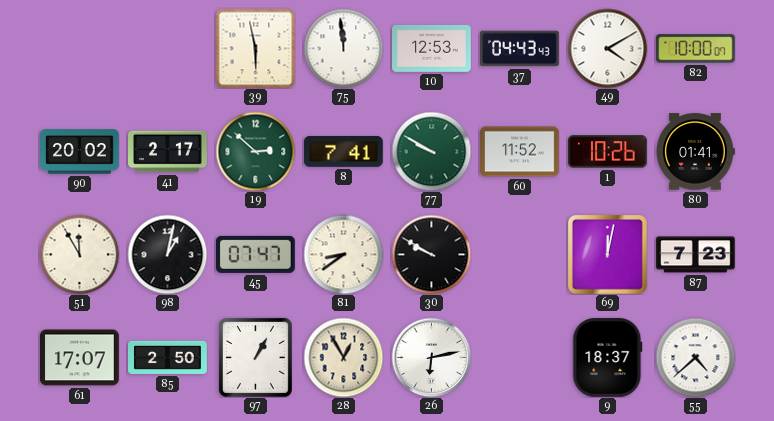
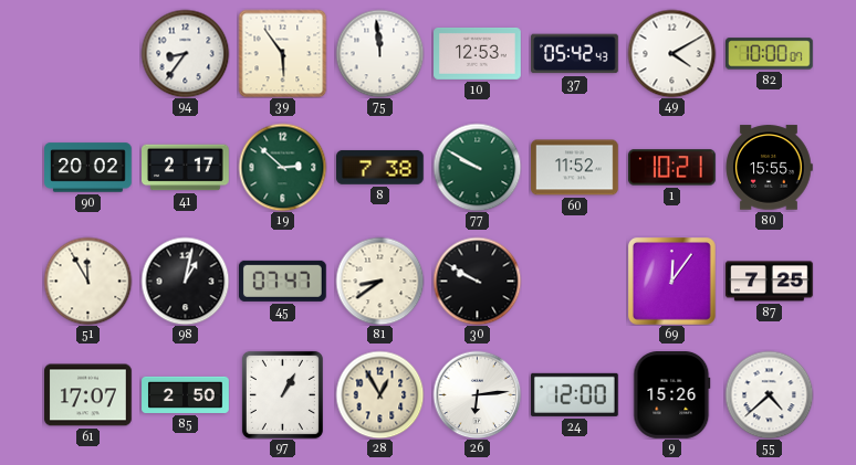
94: none -> 8:36
39: 5:58 -> 5:54
37: 04:43 -> 05:42
8: 7:41 -> 7:38
1: 10:26 -> 10:21
80: 01:41 -> 15:55
69: 12:02 -> 12:06
87: 7:23 -> 7:25
26: 6:13 -> 6:14
24: none -> 12:00
9: 18:37 -> 15:26
